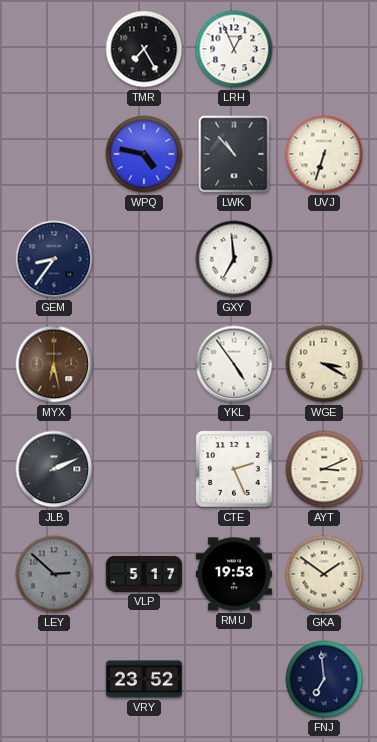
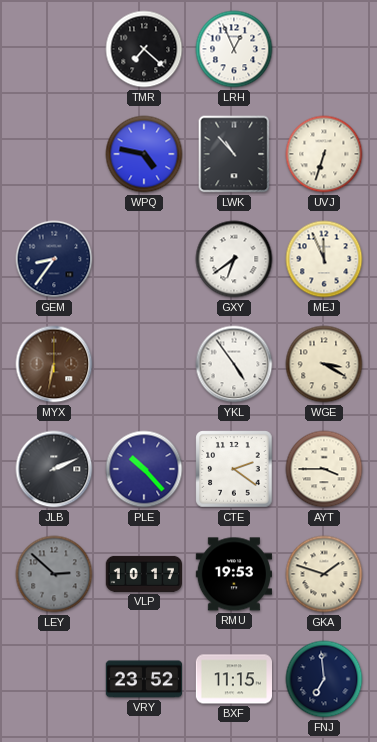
TMR: 7:25 -> 7:22
GXY: 6:59 -> 6:39
MEJ: none -> 11:56
MYX: 6:28 -> 6:32
PLE: none -> 10:23
CTE: 2:26 -> 2:21
AYT: 3:11 -> 3:45
VLP: 5:17 -> 10:17
GKA: 1:51 -> 1:48
BXF: none -> 11:15
